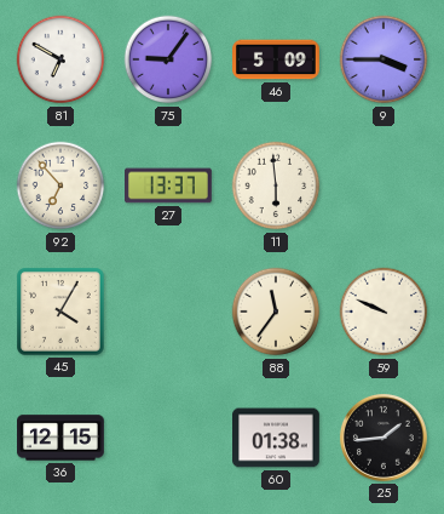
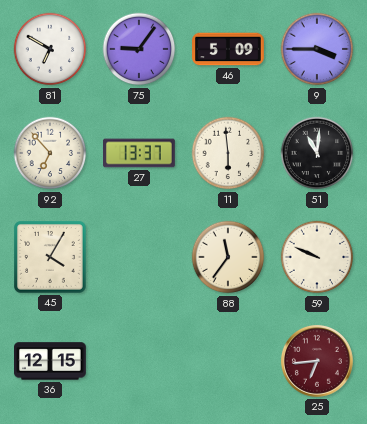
51: none -> 11:01
60: 01:38 -> none
25: 1:44 -> 6:44
25 dial: black -> burgundy
